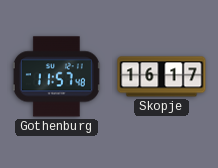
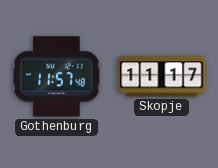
Skopje: 16:17 -> 11:17
